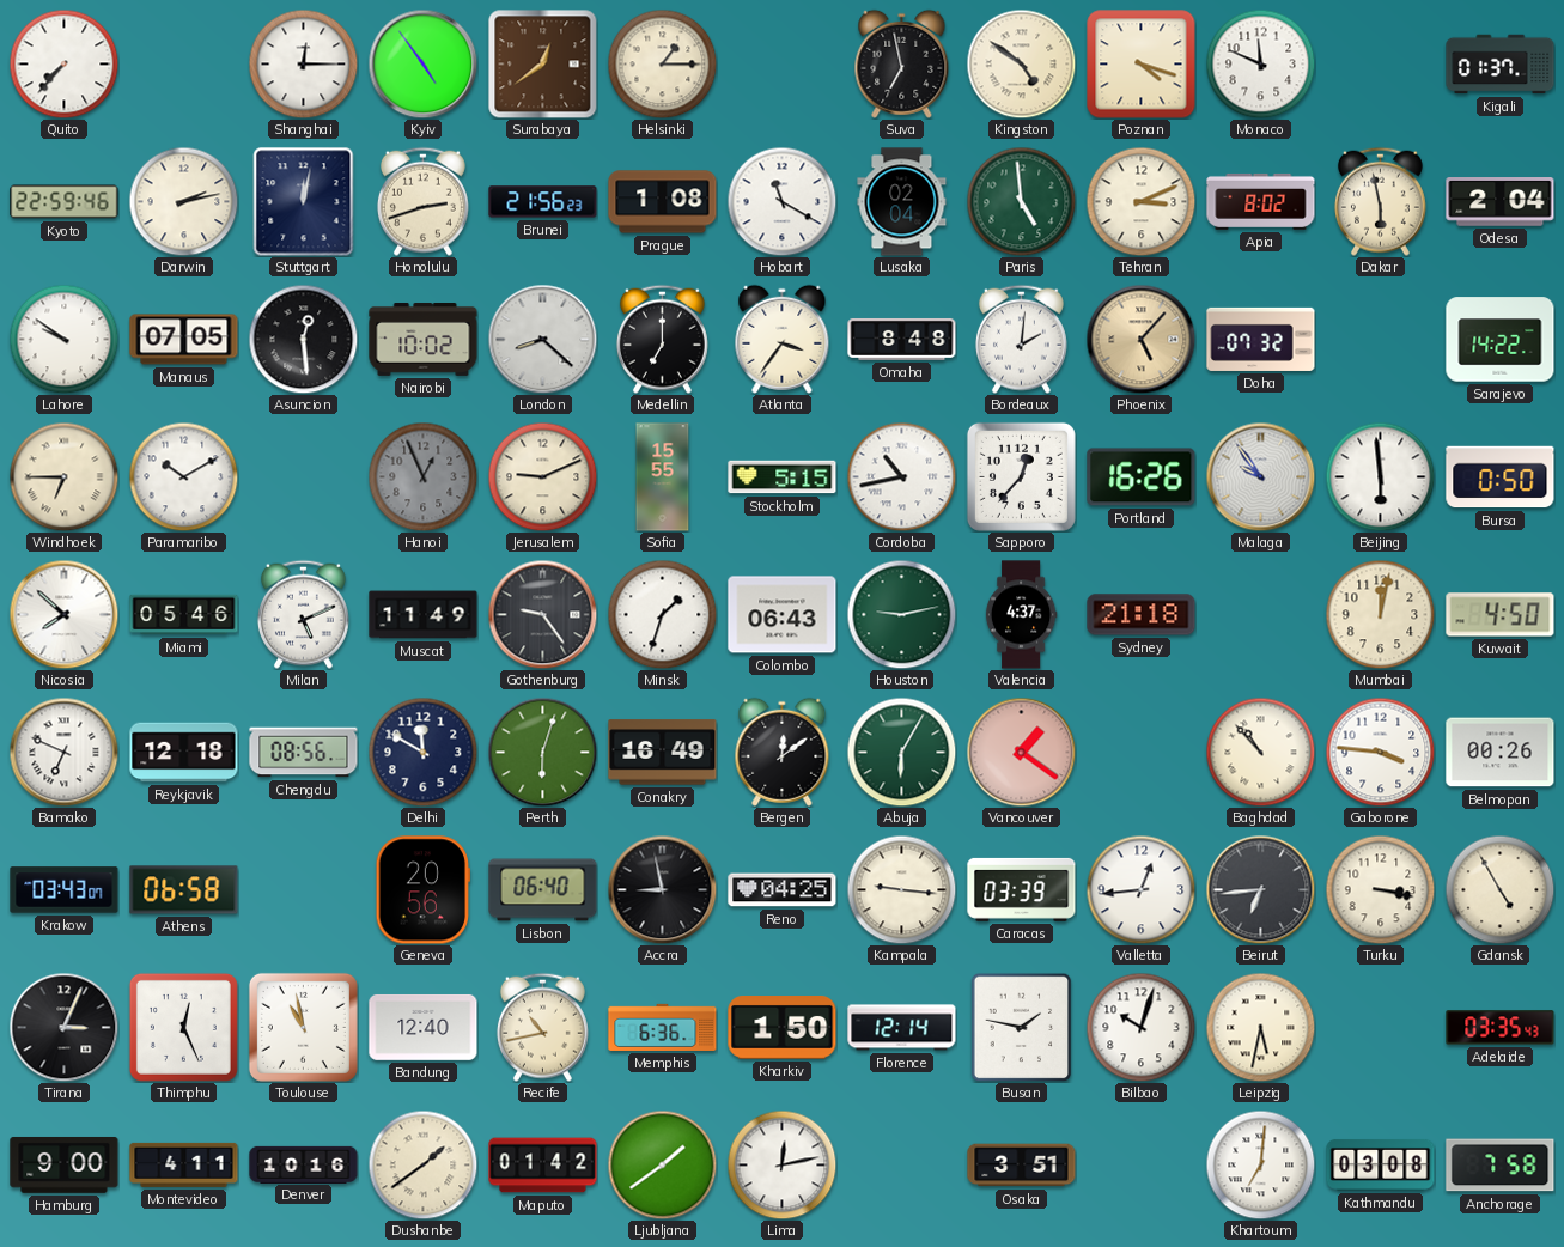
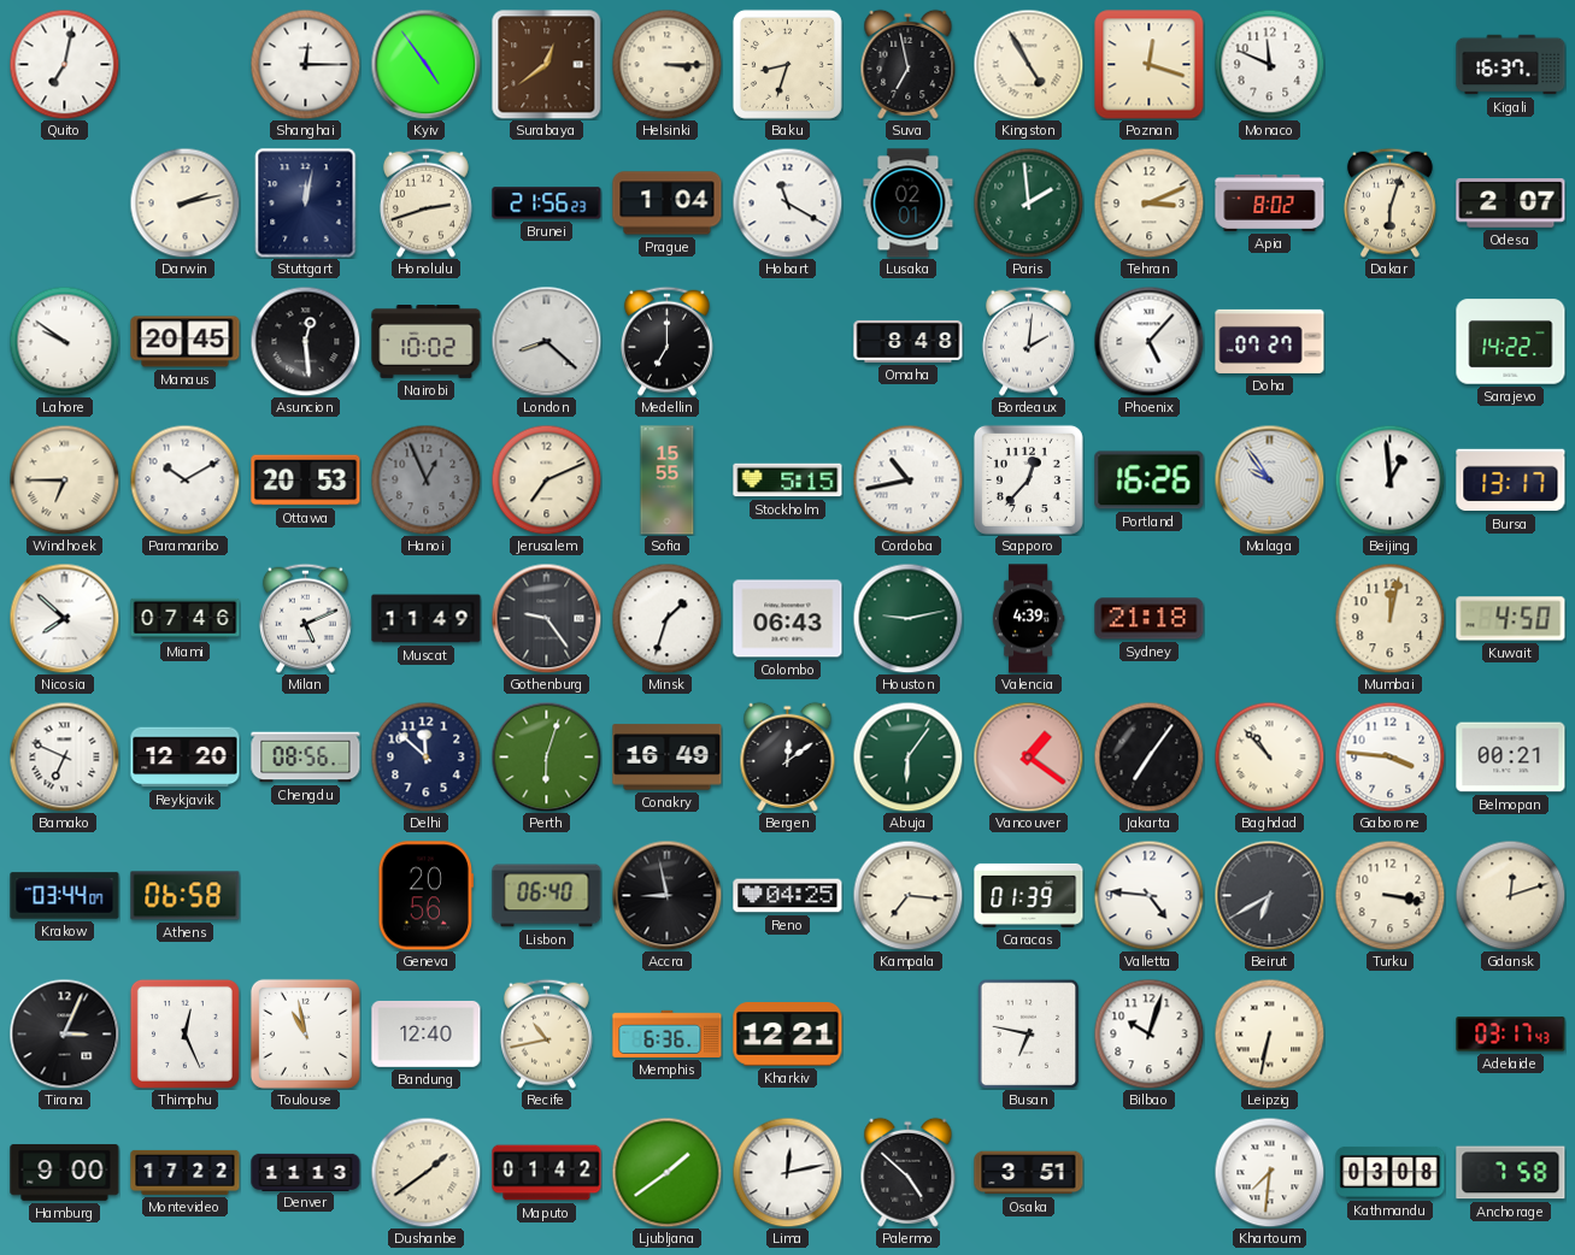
Quito: 7:37 -> 7:02
Helsinki: 1:15 -> 3:15
Baku: none -> 8:33
Kingston: 4:51 -> 4:55
Poznan: 4:18 -> 12:18
Kigali: 01:37 -> 16:37
Kyoto: 22:59 -> none
Prague: 1:08 -> 1:04
Lusaka: 02:04 -> 02:01
Paris: 4:59 -> 1:59
Dakar: 5:58 -> 6:03
Odesa: 2:04 -> 2:07
Manaus: 07:05 -> 20:45
Atlanta: 3:36 -> none
Phoenix dial: champagne -> white
Doha: 07:32 -> 07:27
Ottawa: none -> 20:53
Jerusalem: 9:11 -> 7:11
Beijing: 5:59 -> 12:59
Bursa: 0:50 -> 13:17
Miami: 05:46 -> 07:46
Valencia: 4:37 -> 4:39
Reykjavik: 12:18 -> 12:20
Delhi: 11:50 -> 11:52
Abuja: 6:05 -> 6:06
Jakarta: none -> 7:06
Belmopan: 00:26 -> 00:21
Krakow: 03:43 -> 03:44
Kampala: 9:16 -> 7:16
Caracas: 03:39 -> 01:39
Valletta: 12:44 -> 4:46
Beirut: 6:44 -> 6:40
Gdansk: 4:55 -> 12:12
Kharkiv: 1:50 -> 12:21
Florence: 12:14 -> none
Busan: 1:47 -> 6:47
Leipzig: 5:32 -> 6:32
Adelaide: 03:35 -> 03:17
Montevideo: 4:11 -> 17:22
Denver: 10:16 -> 11:13
Palermo: none -> 4:52
Khartoum: 7:01 -> 7:31
